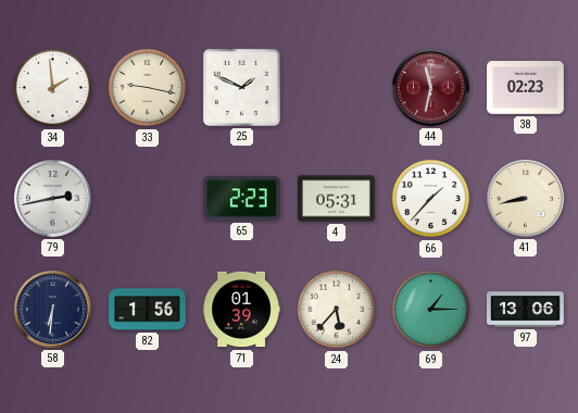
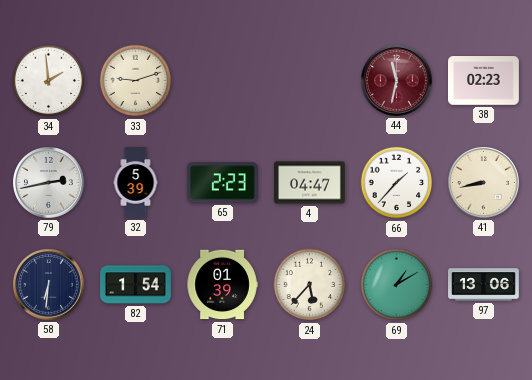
33: 9:17 -> 9:12
25: 1:49 -> none
32: none -> 5:39
4: 05:31 -> 04:47
82: 1:56 -> 1:54
69: 1:15 -> 1:10
